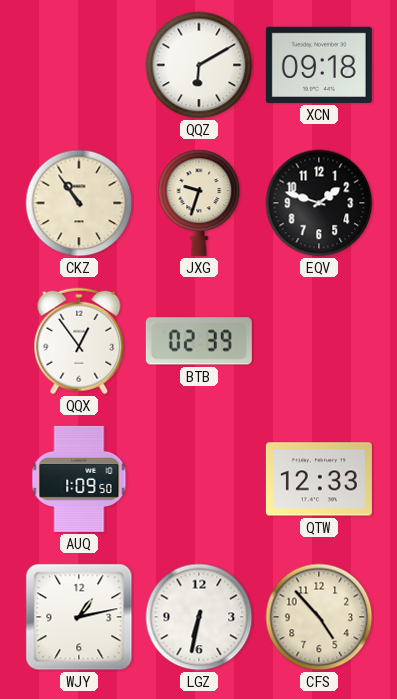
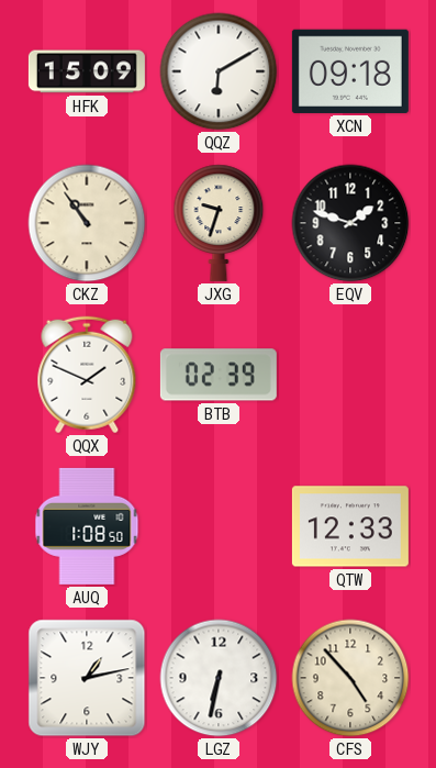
HFK: none -> 15:09
QQX: 12:54 -> 1:49
AUQ: 1:09 -> 1:08
